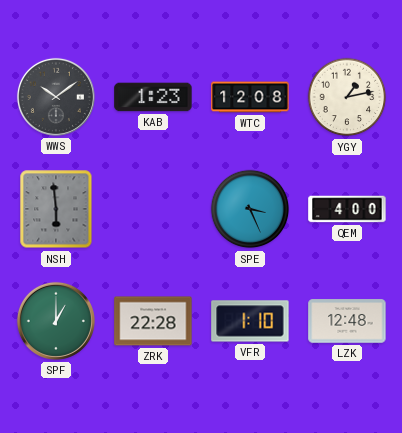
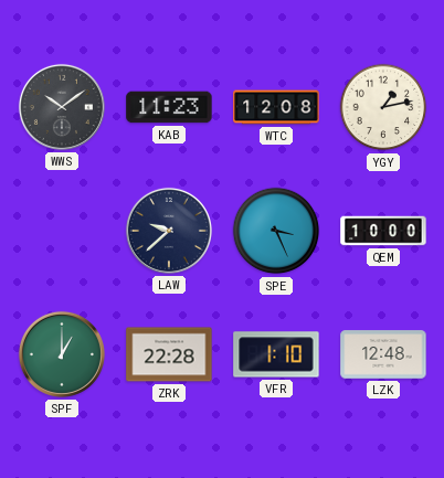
KAB: 1:23 -> 11:23
NSH: 5:59 -> none
LAW: none -> 9:38
QEM: 4:00 -> 10:00
